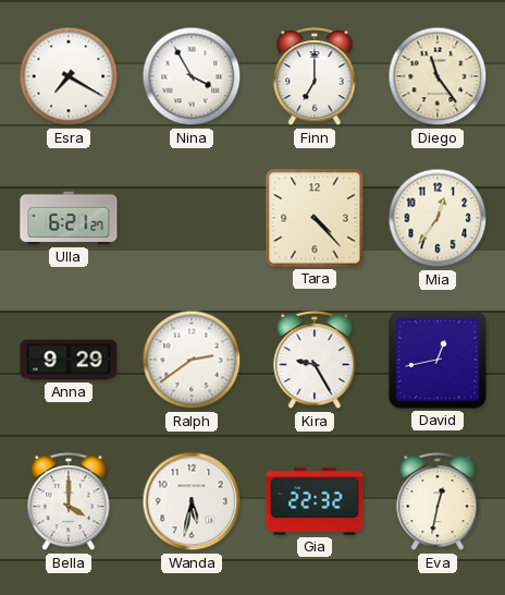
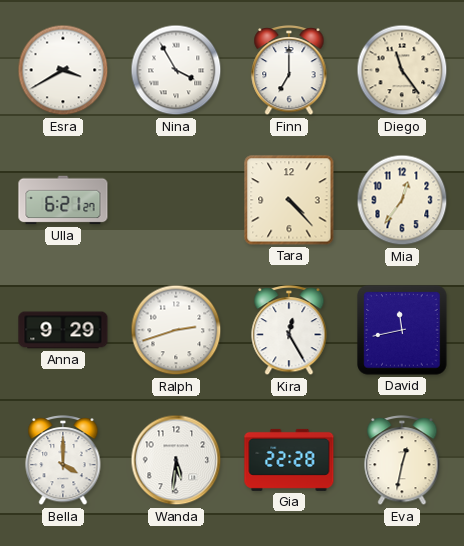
Esra: 7:20 -> 3:40
Ralph: 2:39 -> 2:42
Kira: 9:25 -> 12:25
David: 12:43 -> 11:43
Wanda: 5:32 -> 5:31
Gia: 22:32 -> 22:28
